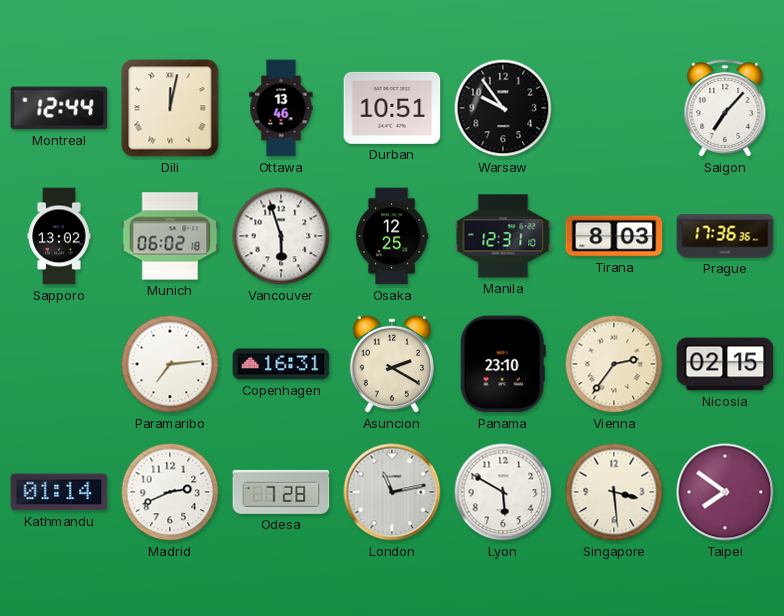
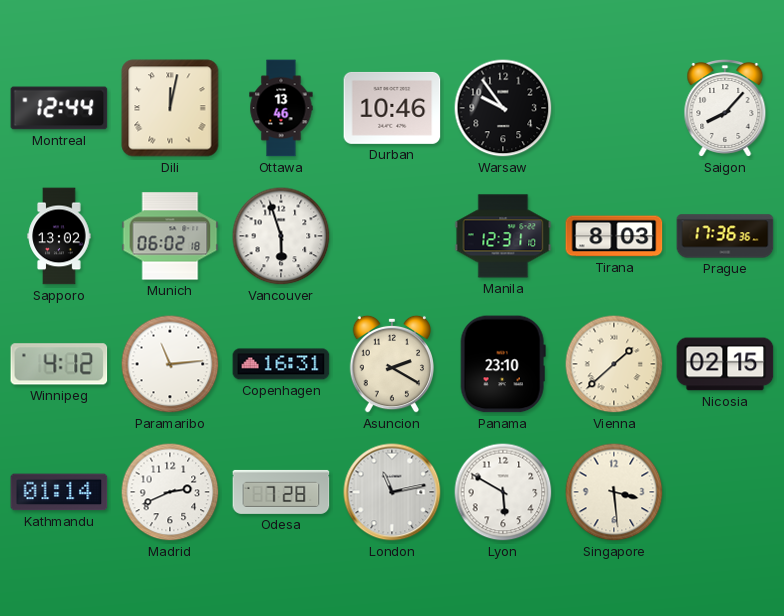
Durban: 10:51 -> 10:46
Saigon: 7:07 -> 8:07
Osaka: 12:25 -> none
Winnipeg: none -> 4:12
Paramaribo: 7:14 -> 11:14
Vienna: 2:36 -> 1:38
Taipei: 7:51 -> none
